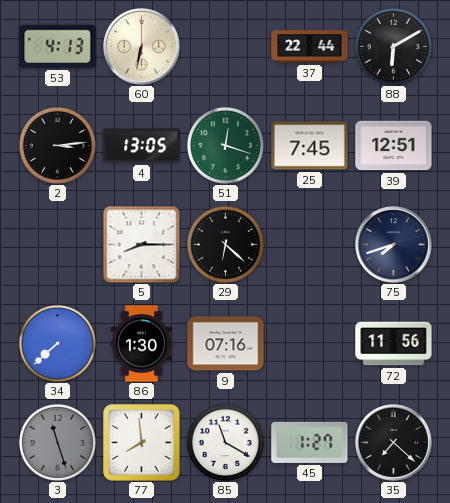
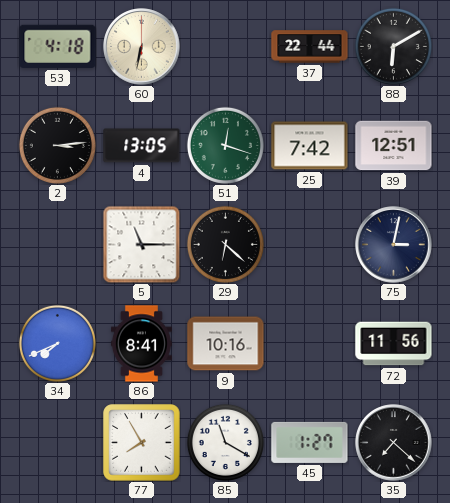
53: 4:13 -> 4:18
25: 7:45 -> 7:42
5: 8:15 -> 11:15
75: 7:42 -> 3:02
34: 7:38 -> 7:41
86: 1:30 -> 8:41
9: 07:16 -> 10:16
3: 11:27 -> none
77: 7:59 -> 7:55
